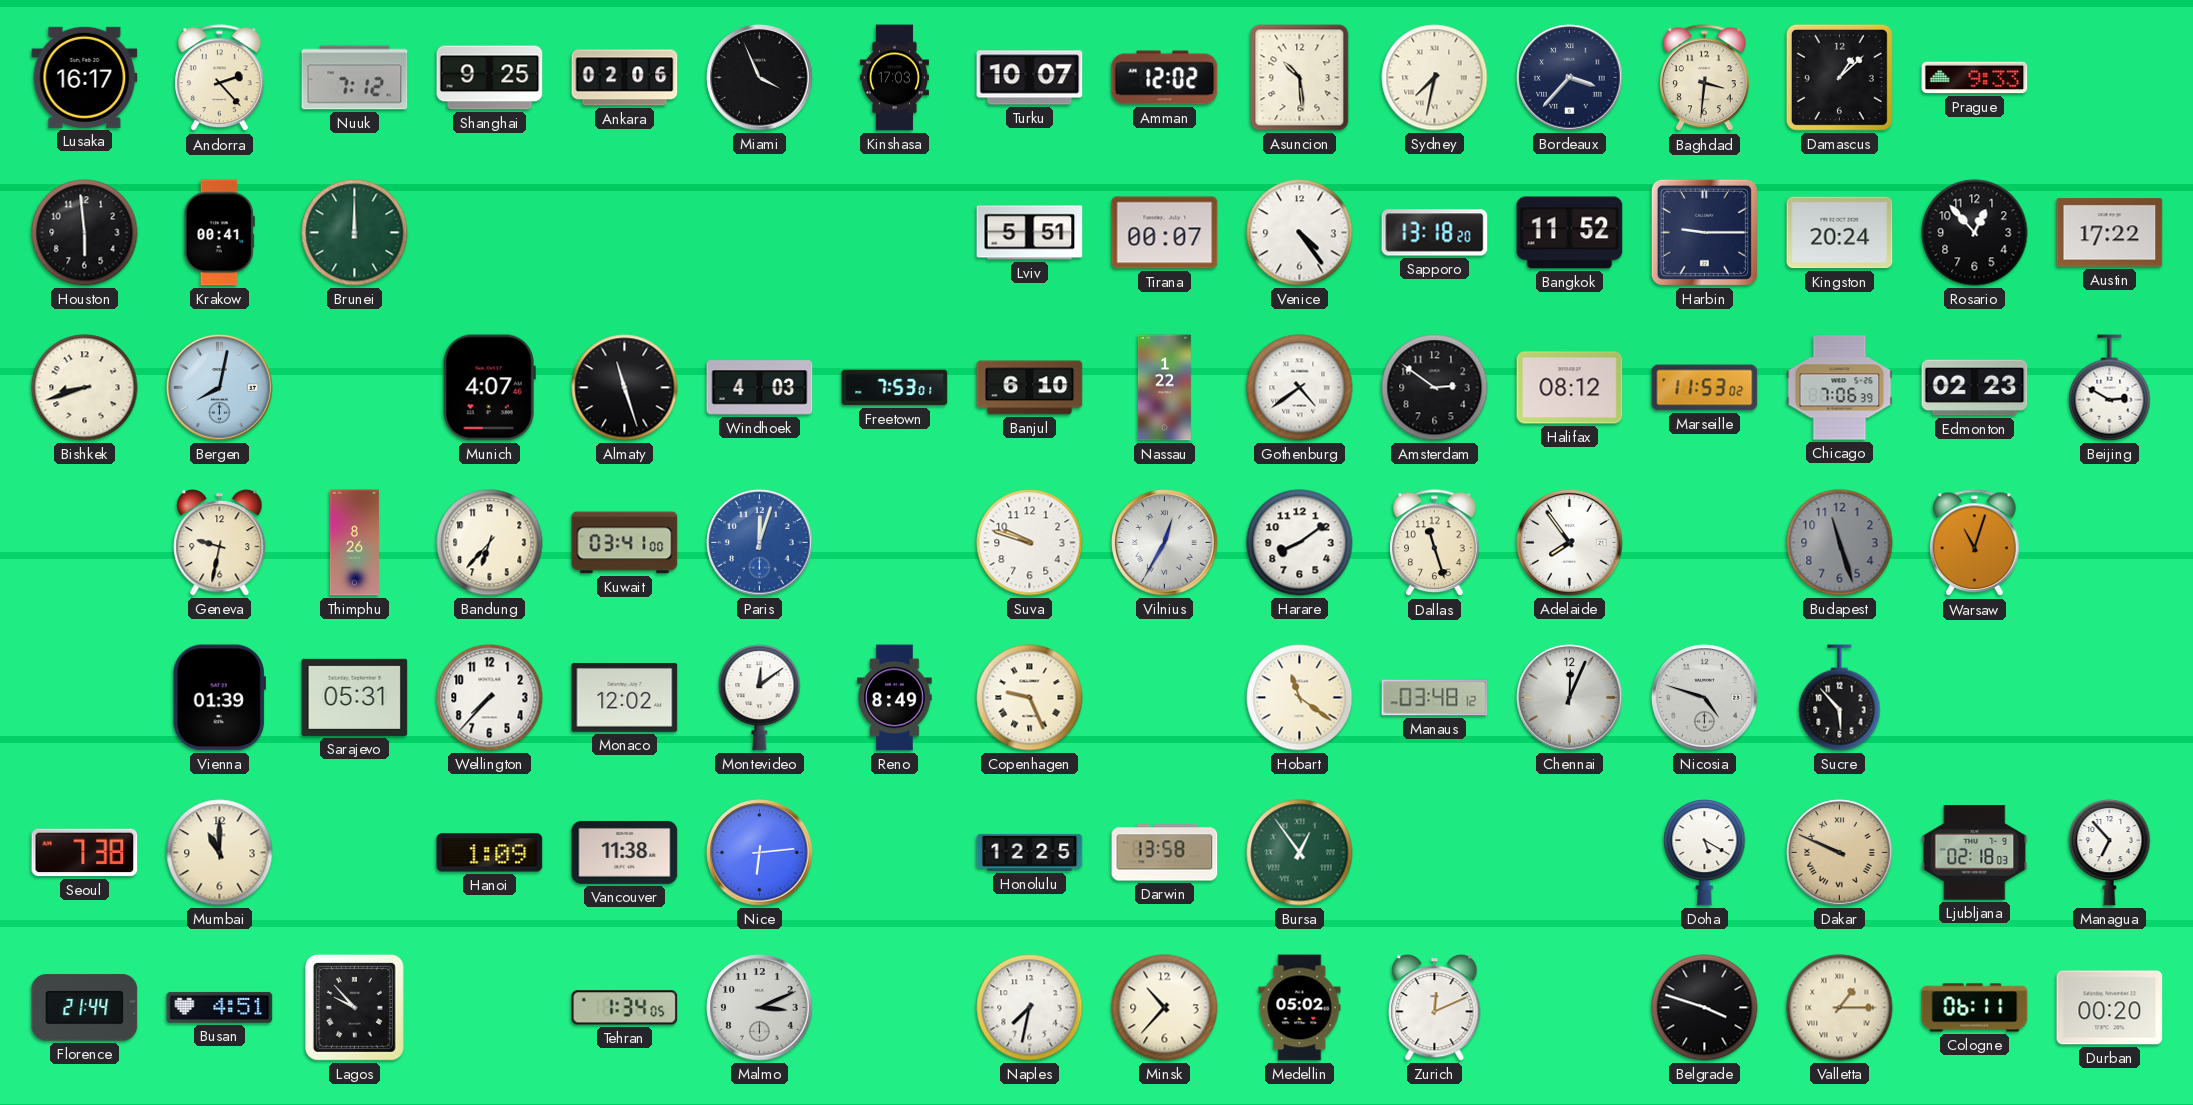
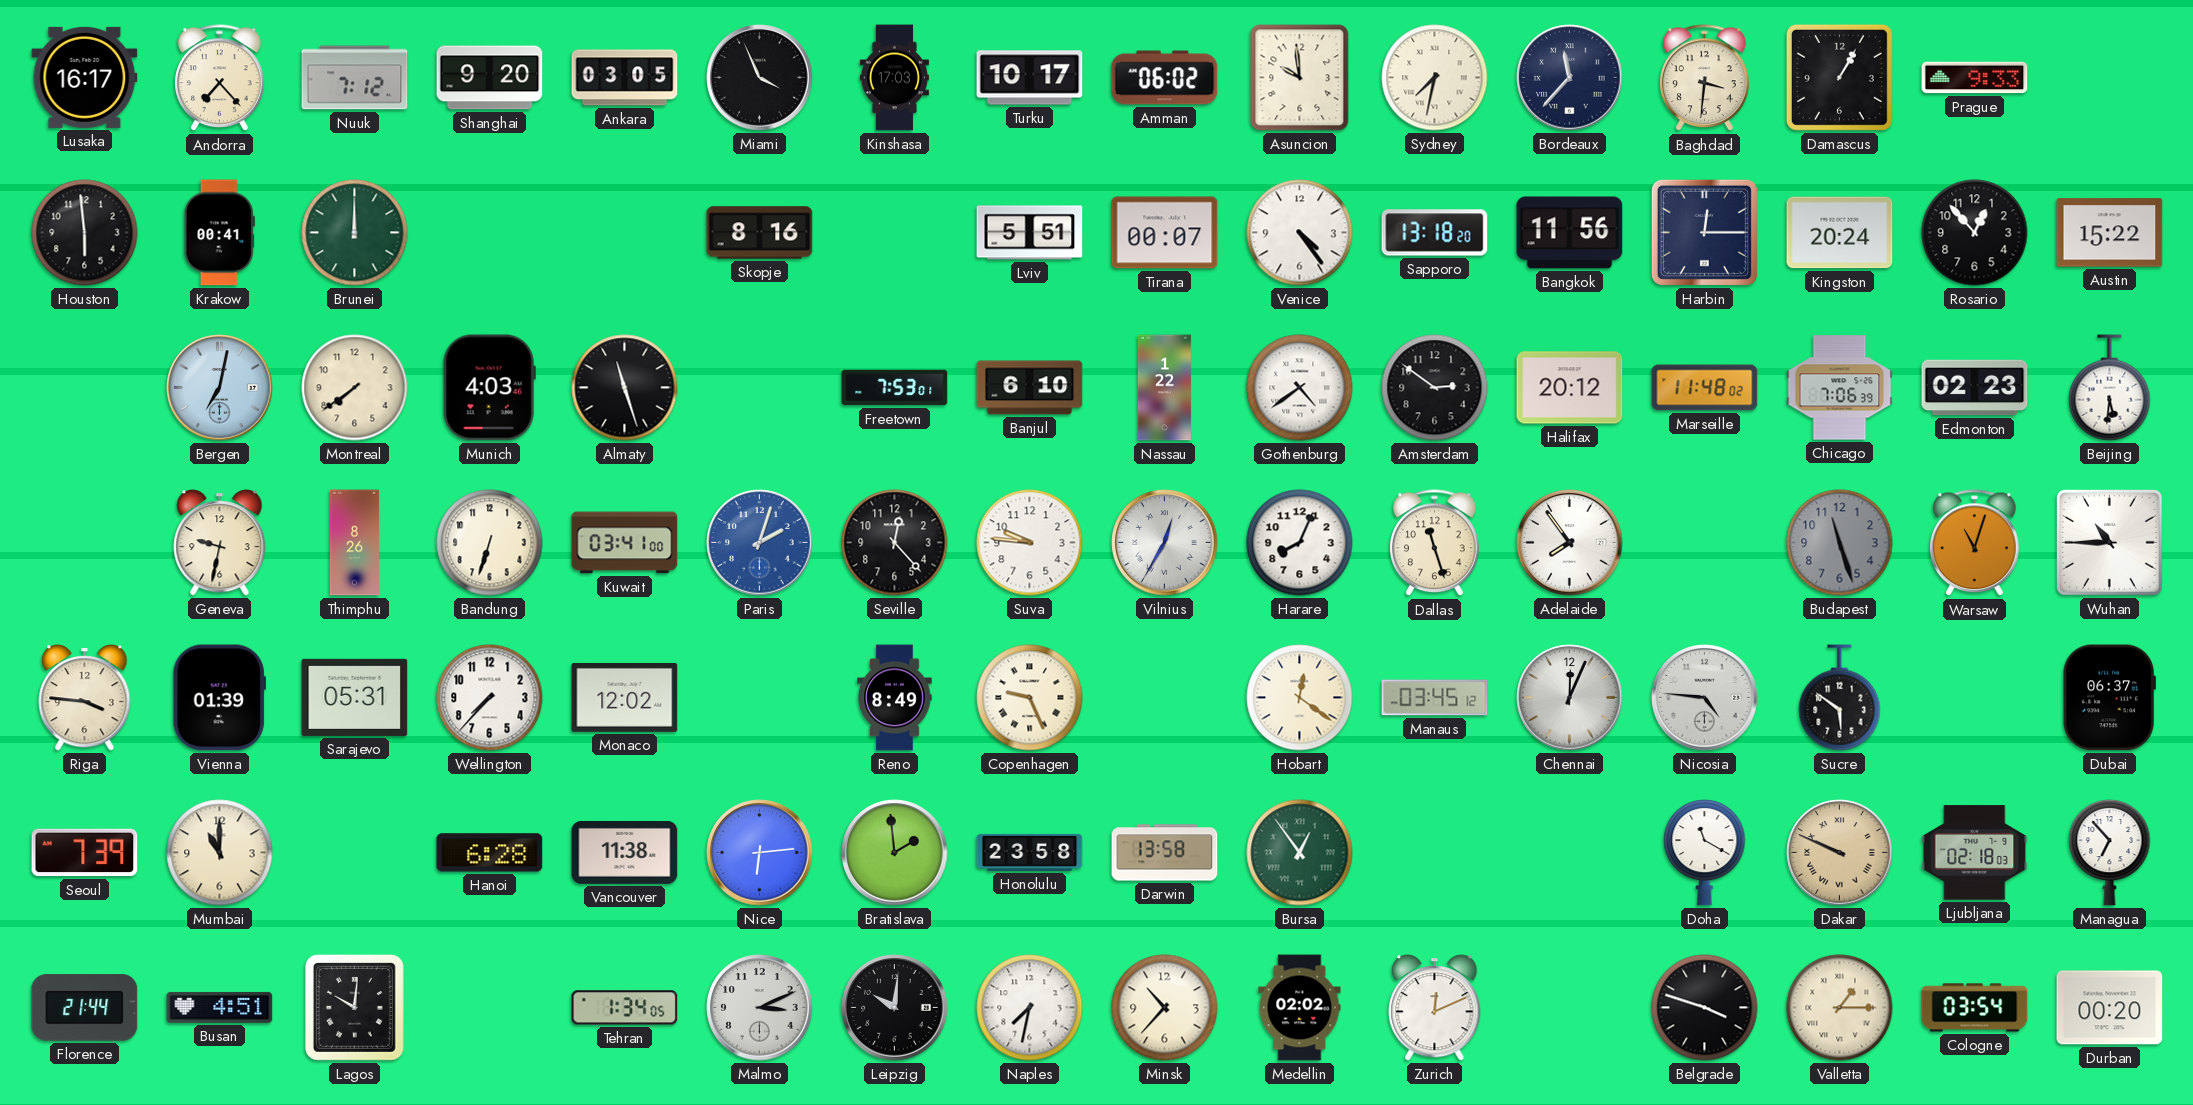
Andorra: 2:23 -> 7:23
Shanghai: 9:25 -> 9:20
Ankara: 02:06 -> 03:05
Turku: 10:07 -> 10:17
Amman: 12:02 -> 06:02
Asuncion: 10:29 -> 9:59
Bordeaux: 3:37 -> 11:37
Damascus: 1:08 -> 1:05
Skopje: none -> 8:16
Bangkok: 11:52 -> 11:56
Harbin: 9:15 -> 12:15
Austin: 17:22 -> 15:22
Bishkek: 8:42 -> none
Bergen: 8:02 -> 7:02
Montreal: none -> 7:39
Munich: 4:07 -> 4:03
Windhoek: 4:03 -> none
Halifax: 08:12 -> 20:12
Marseille: 11:53 -> 11:48
Beijing: 2:50 -> 5:31
Bandung: 6:37 -> 6:33
Paris: 12:03 -> 2:03
Seville: none -> 12:23
Suva: 9:48 -> 9:46
Harare: 8:09 -> 8:04
Wuhan: none -> 10:45
Riga: none -> 3:46
Montevideo: 12:09 -> none
Hobart: 11:21 -> 12:21
Manaus: 03:48 -> 03:45
Nicosia: 4:48 -> 4:46
Sucre: 5:53 -> 5:51
Dubai: none -> 06:37
Seoul: 7:38 -> 7:39
Hanoi: 1:09 -> 6:28
Bratislava: none -> 1:59
Honolulu: 12:25 -> 23:58
Doha: 5:20 -> 11:20
Lagos: 9:53 -> 10:01
Leipzig: none -> 10:01
Medellin: 05:02 -> 02:02
Cologne: 06:11 -> 03:54
